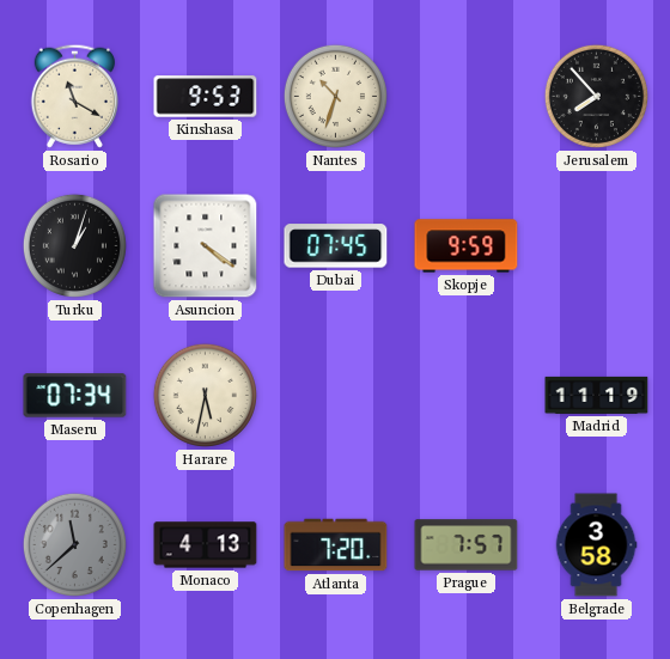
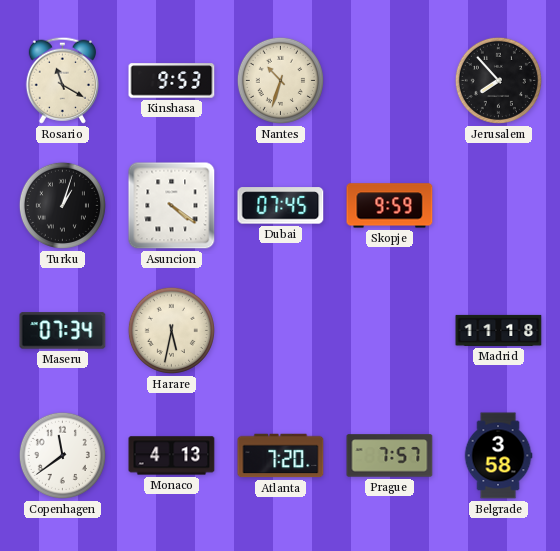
Madrid: 11:19 -> 11:18
Copenhagen: 11:38 -> 11:39
Copenhagen dial: grey -> white
